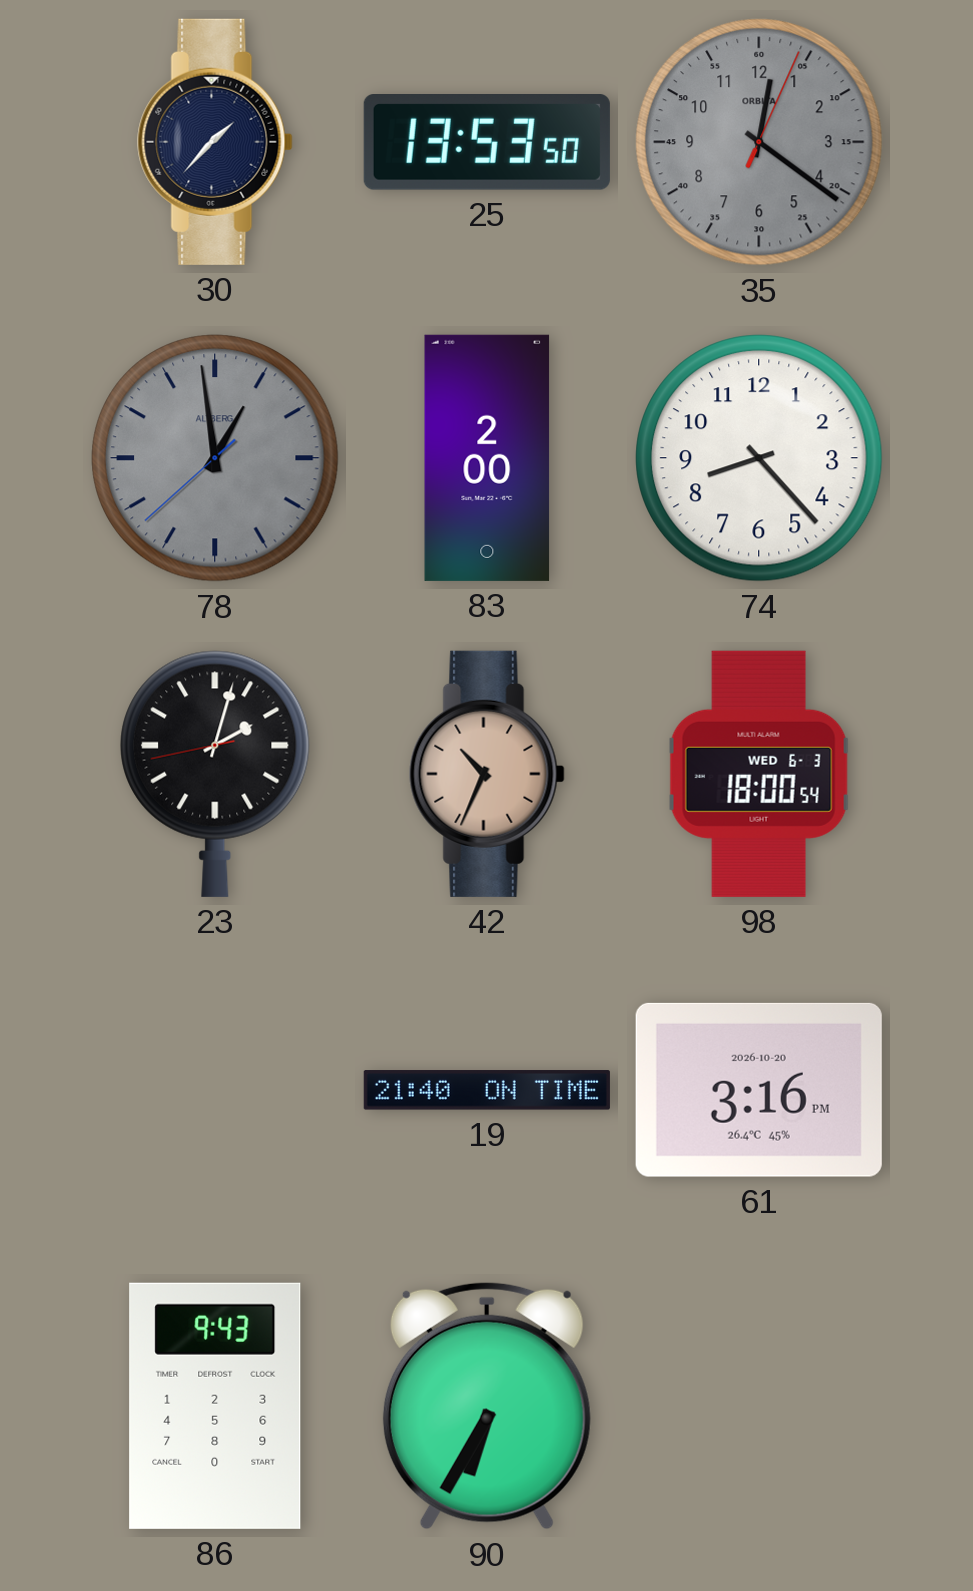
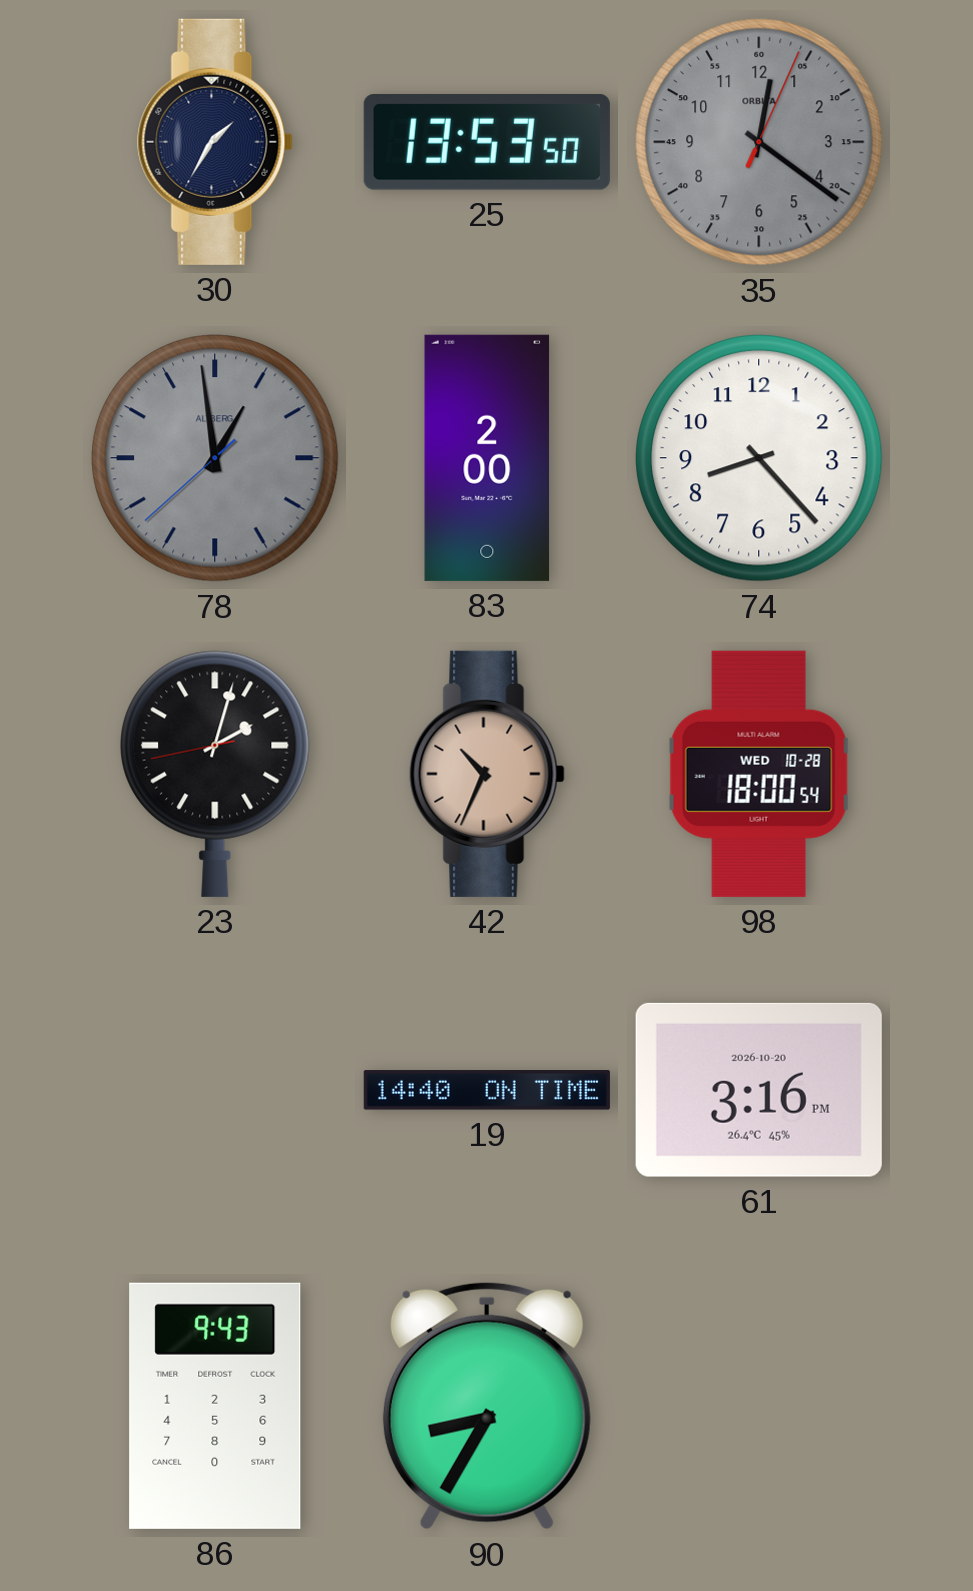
30: 1:37 -> 1:35
98 date: WED 6-3 -> WED 10-28
19: 21:40 -> 14:40
90: 6:35 -> 8:35
